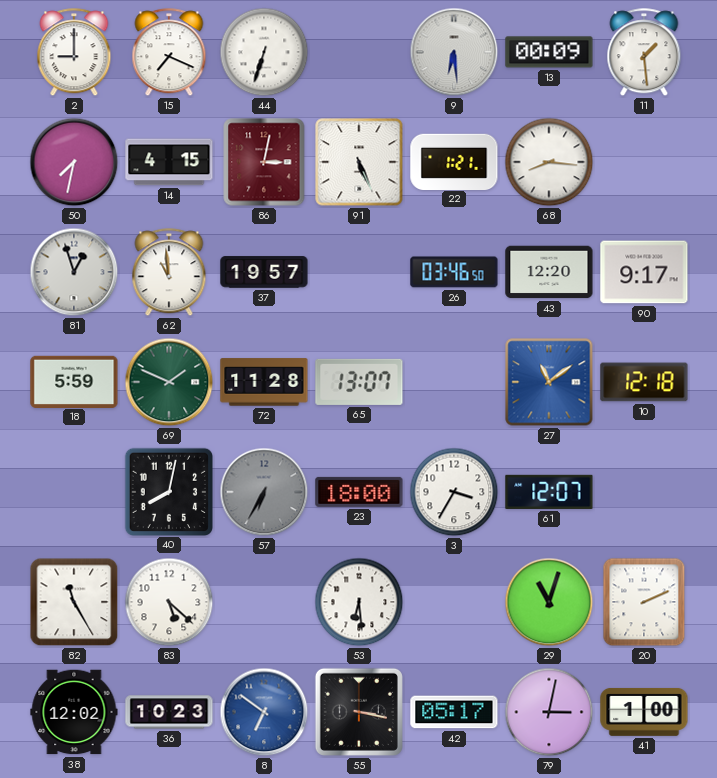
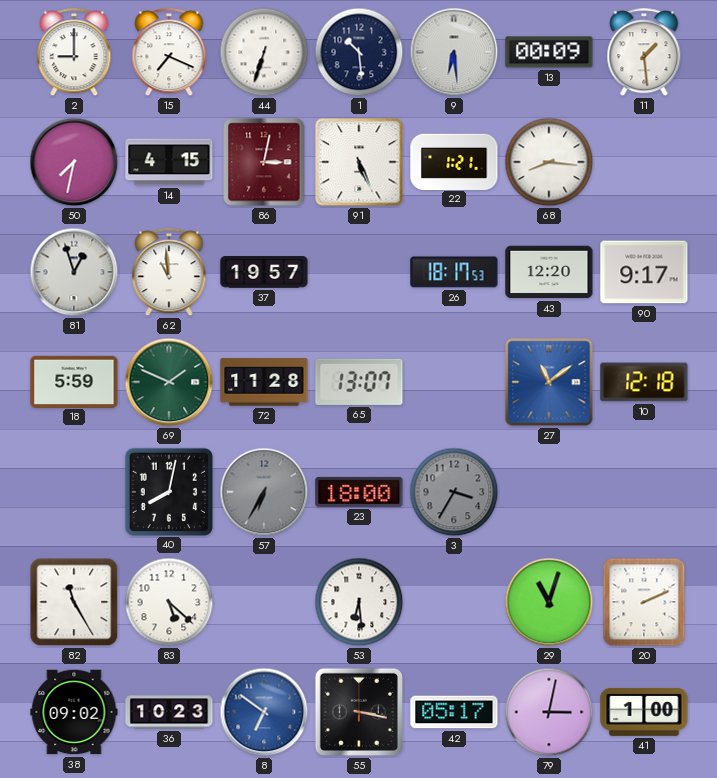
1: none -> 10:29
26: 03:46 -> 18:17
3 dial: white -> grey
61: 12:07 -> none
38: 12:02 -> 09:02
